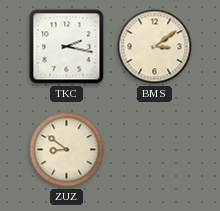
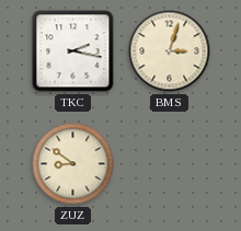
BMS: 3:09 -> 3:03
